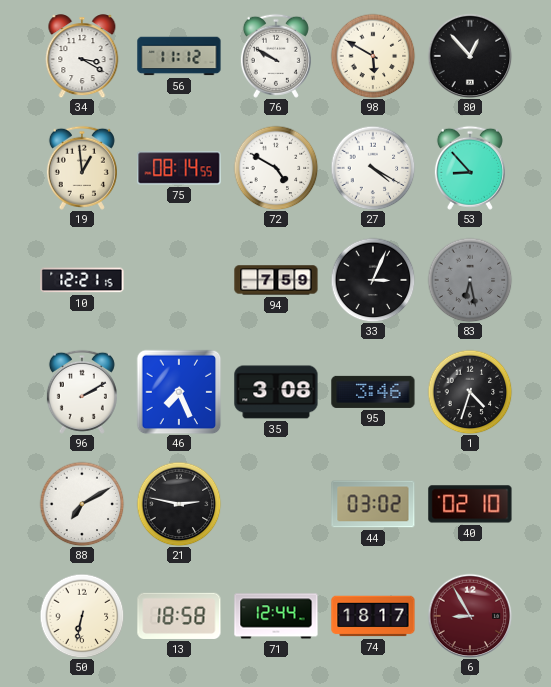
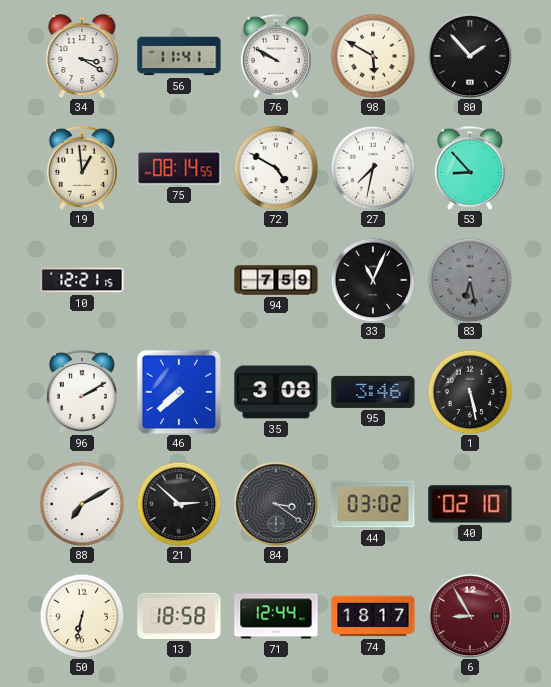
56: 11:12 -> 11:41
80: 12:53 -> 1:53
27: 4:20 -> 7:32
33: 3:04 -> 11:04
46: 7:26 -> 7:38
1: 4:33 -> 5:28
21: 2:47 -> 2:52
84: none -> 3:21
